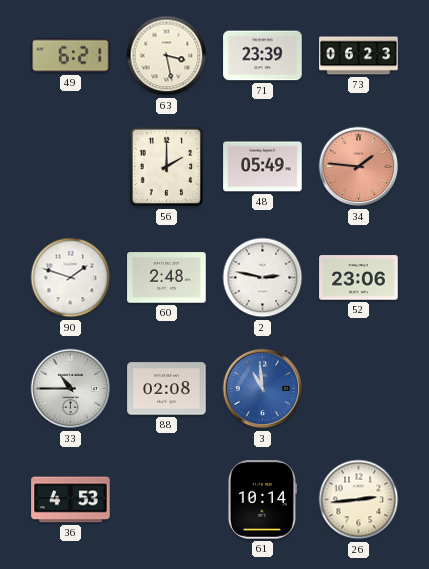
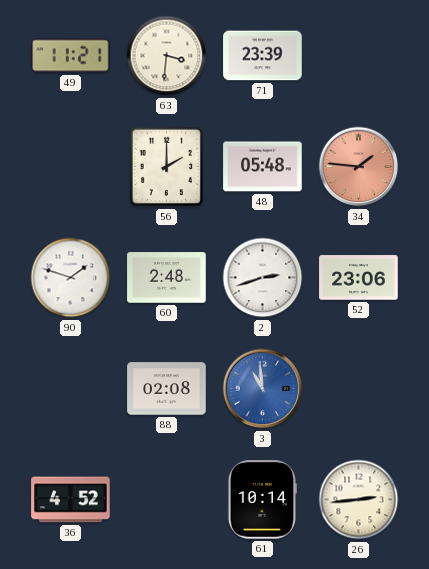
49: 6:21 -> 11:21
63: 3:28 -> 3:31
73: 06:23 -> none
48: 05:49 -> 05:48
2: 2:47 -> 2:42
33: 10:45 -> none
36: 4:53 -> 4:52
